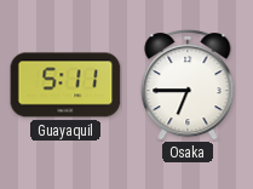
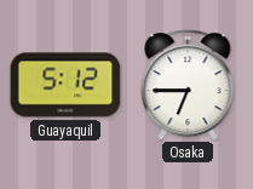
Guayaquil: 5:11 -> 5:12
